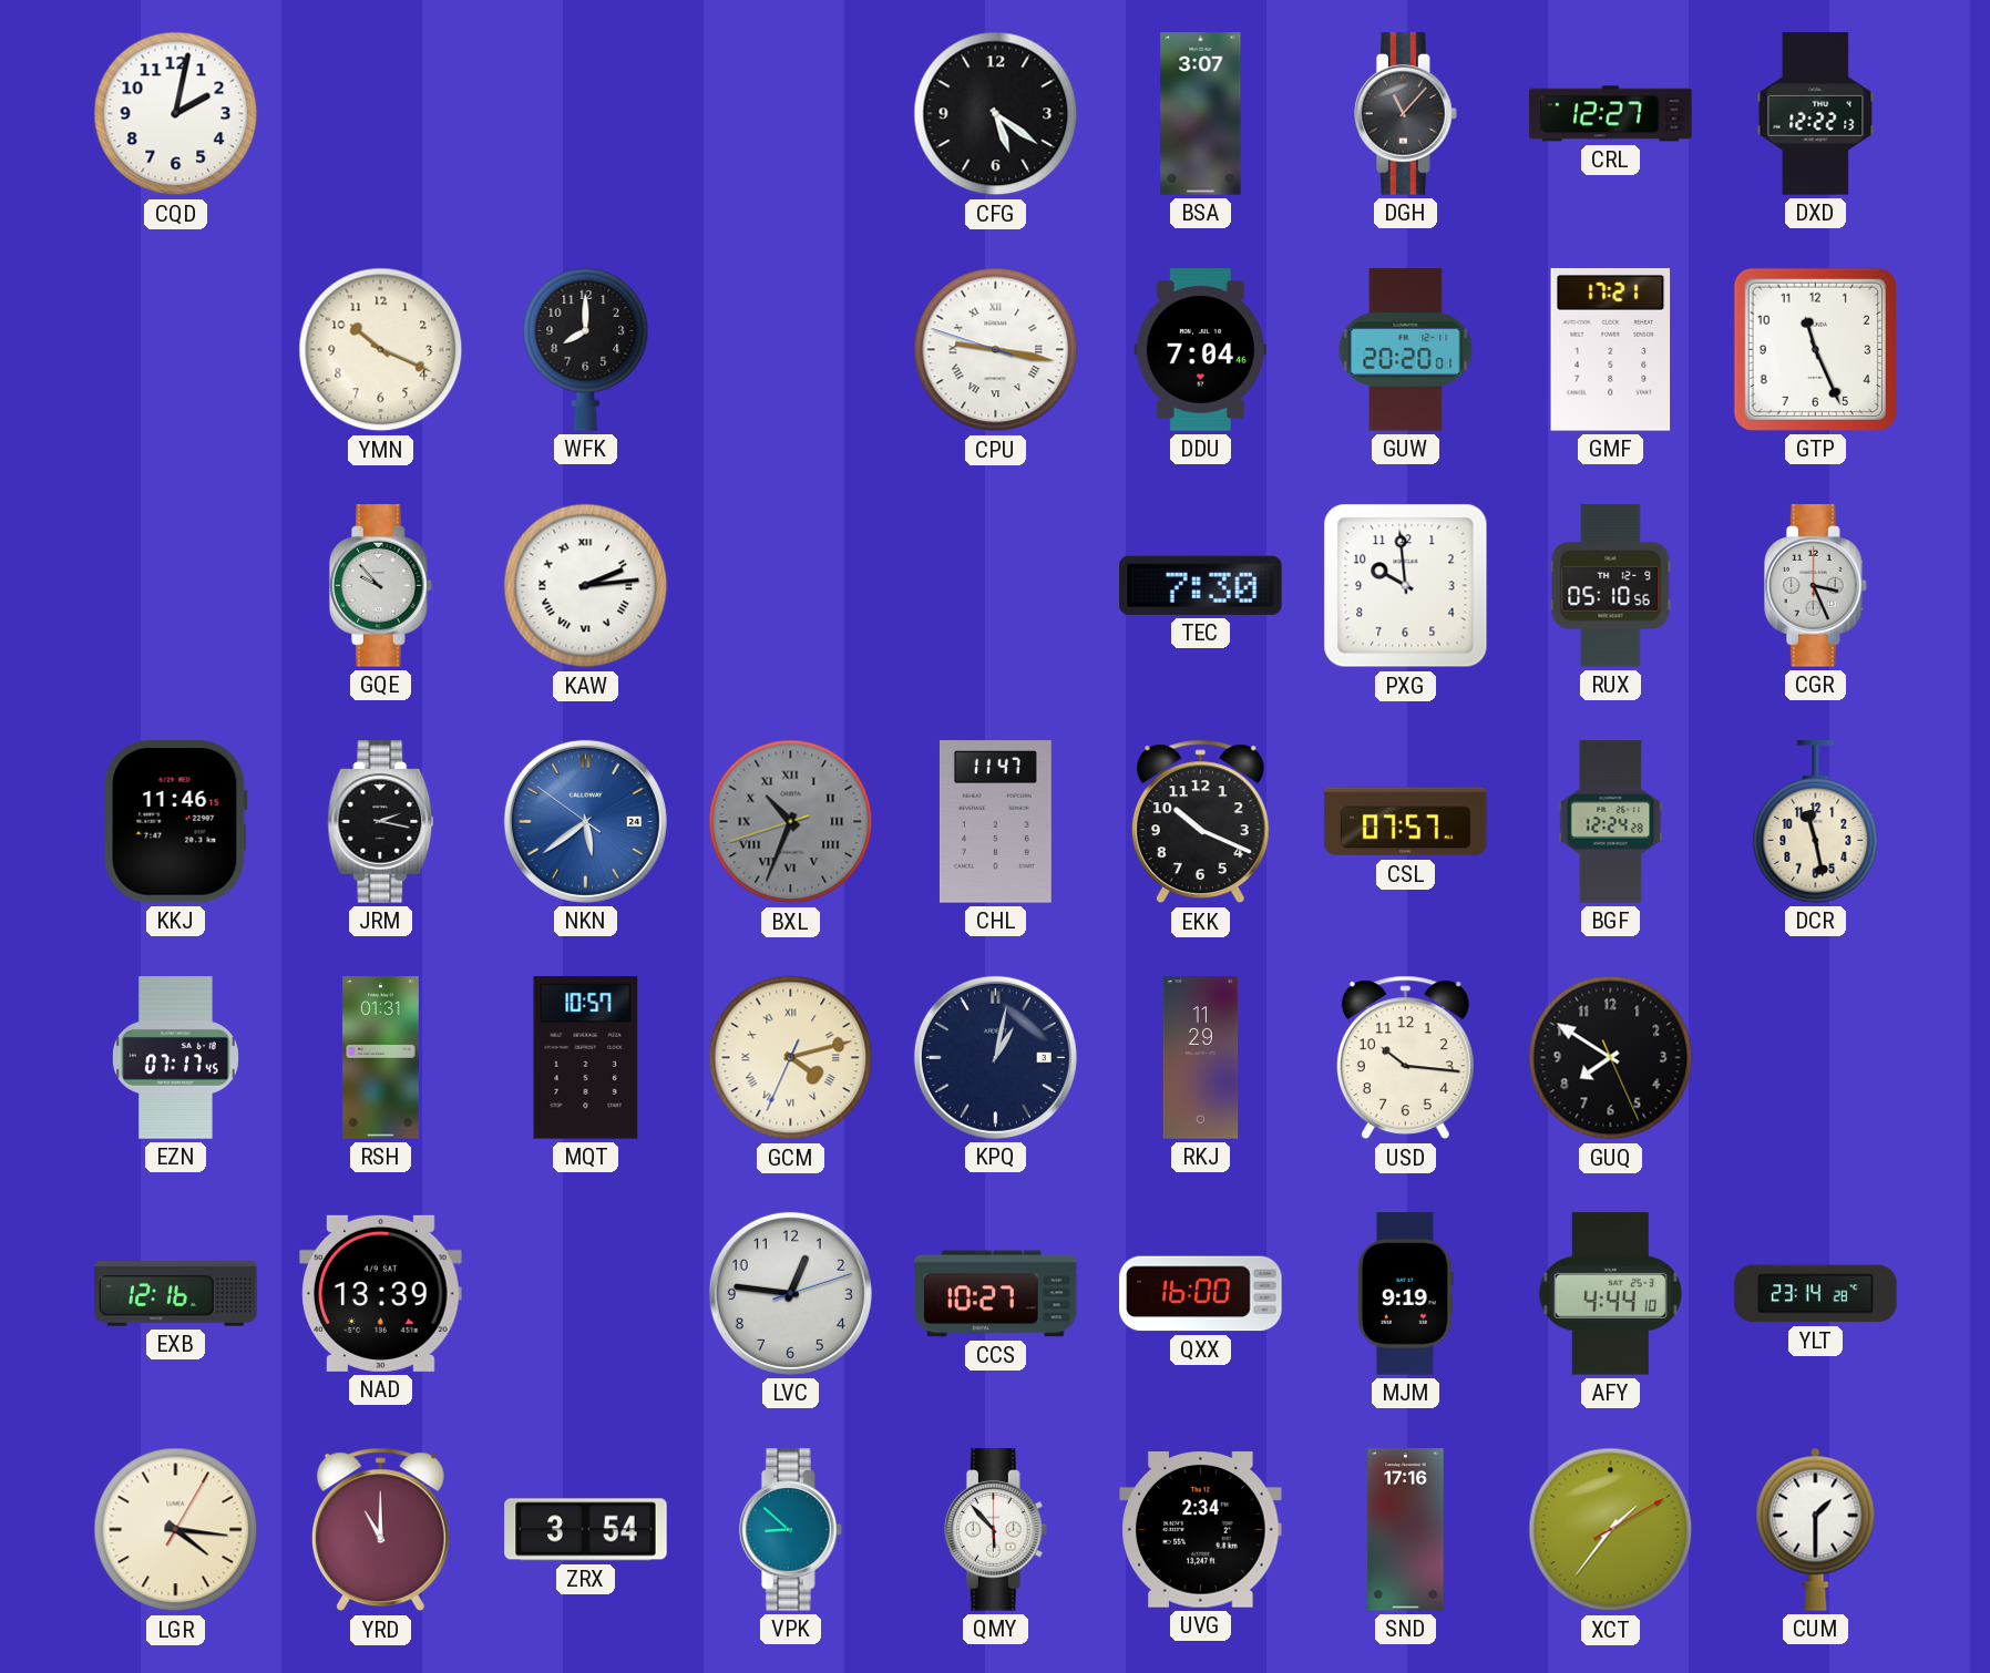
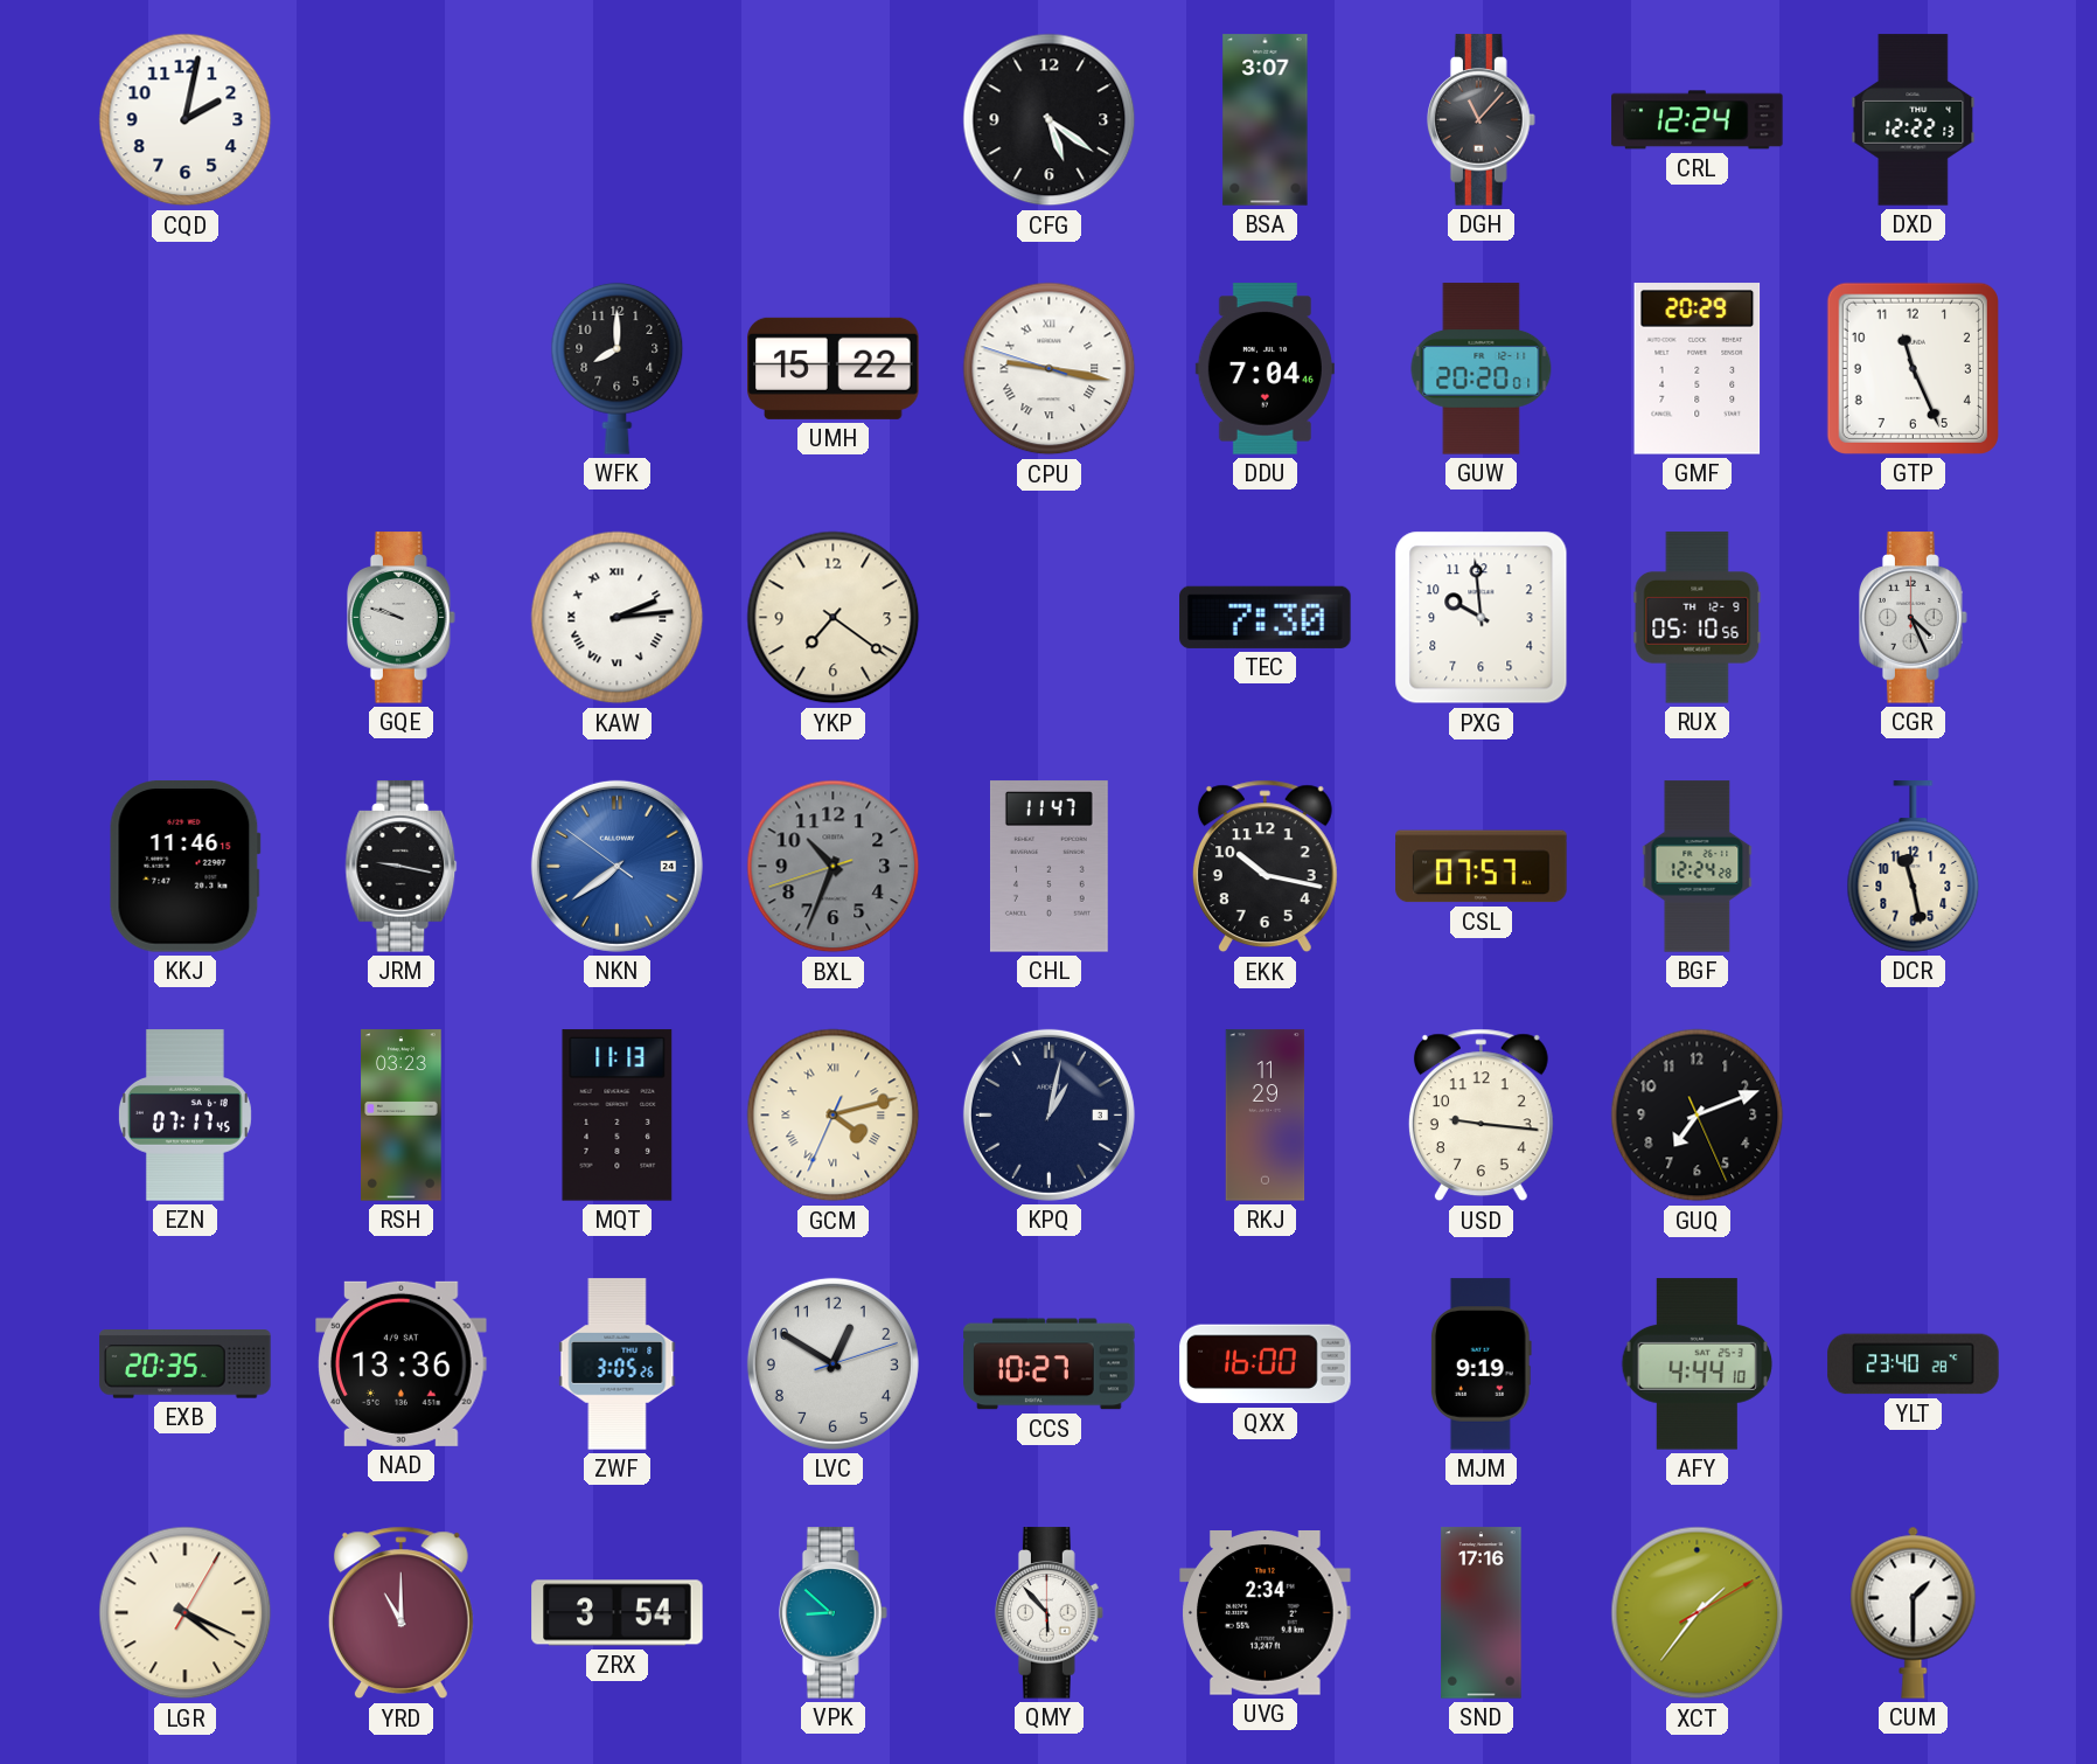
CRL: 12:27 -> 12:24
YMN: 10:19 -> none
UMH: none -> 15:22
GMF: 17:21 -> 20:29
GQE: 9:53 -> 9:48
YKP: none -> 7:21
CGR: 3:26 -> 4:26
JRM: 2:17 -> 9:17
NKN: 5:38 -> 7:38
BXL numerals: Roman -> Arabic
EKK: 10:19 -> 10:17
RSH: 01:31 -> 03:23
MQT: 10:57 -> 11:13
USD: 10:16 -> 9:16
GUQ: 7:50 -> 7:11
EXB: 12:16 -> 20:35
NAD: 13:39 -> 13:36
ZWF: none -> 3:05
LVC: 12:46 -> 12:50
YLT: 23:14 -> 23:40
LGR: 4:16 -> 4:19
